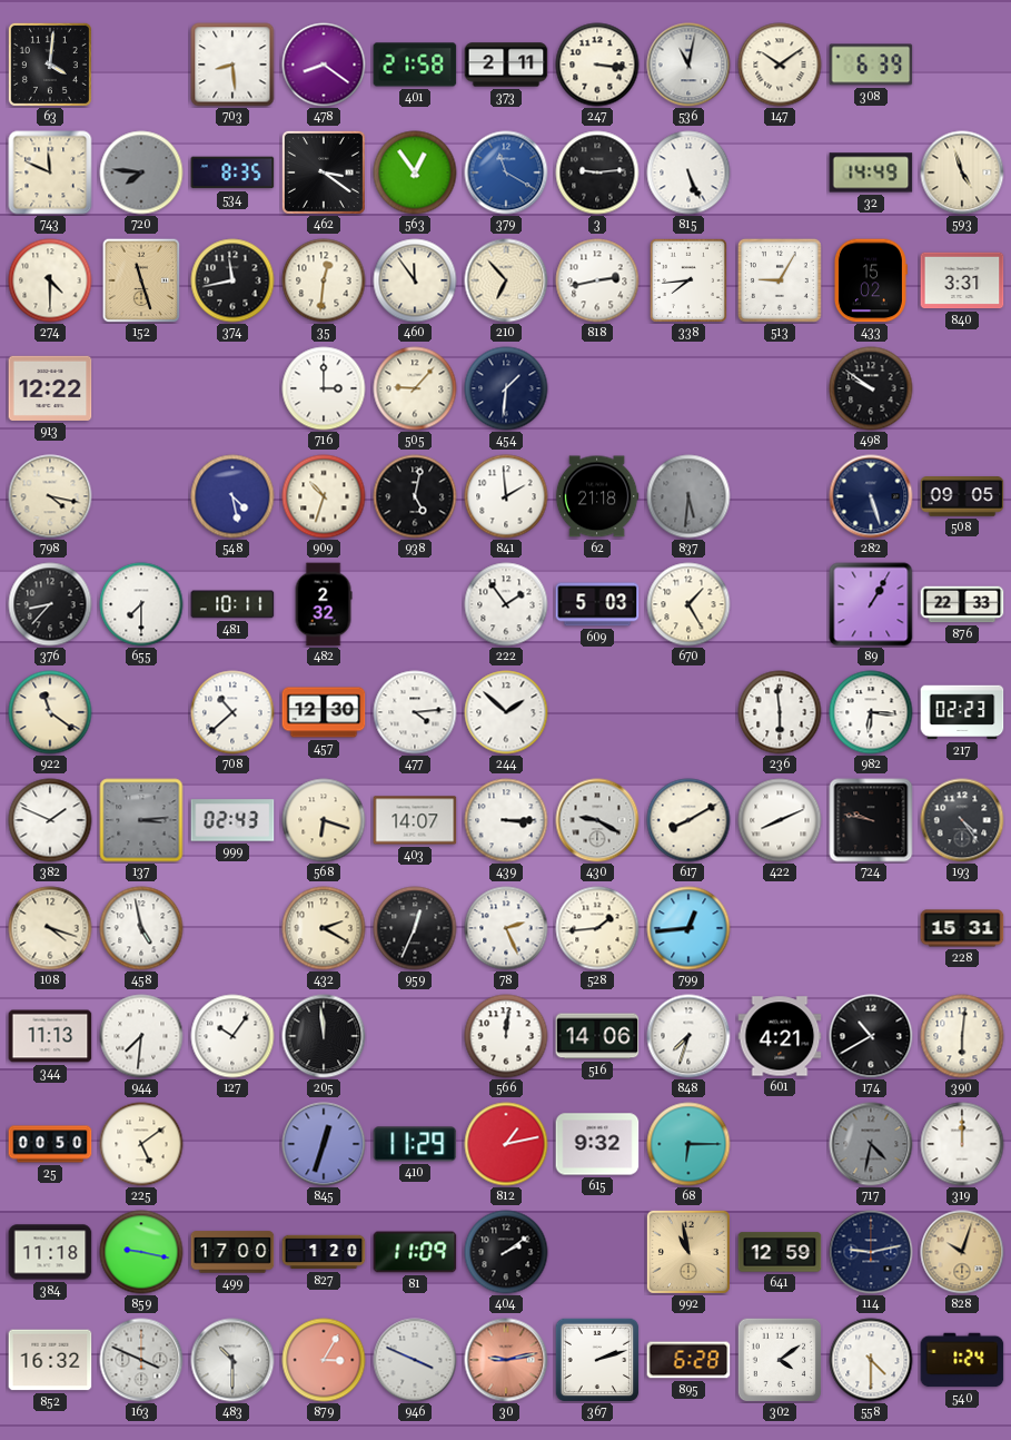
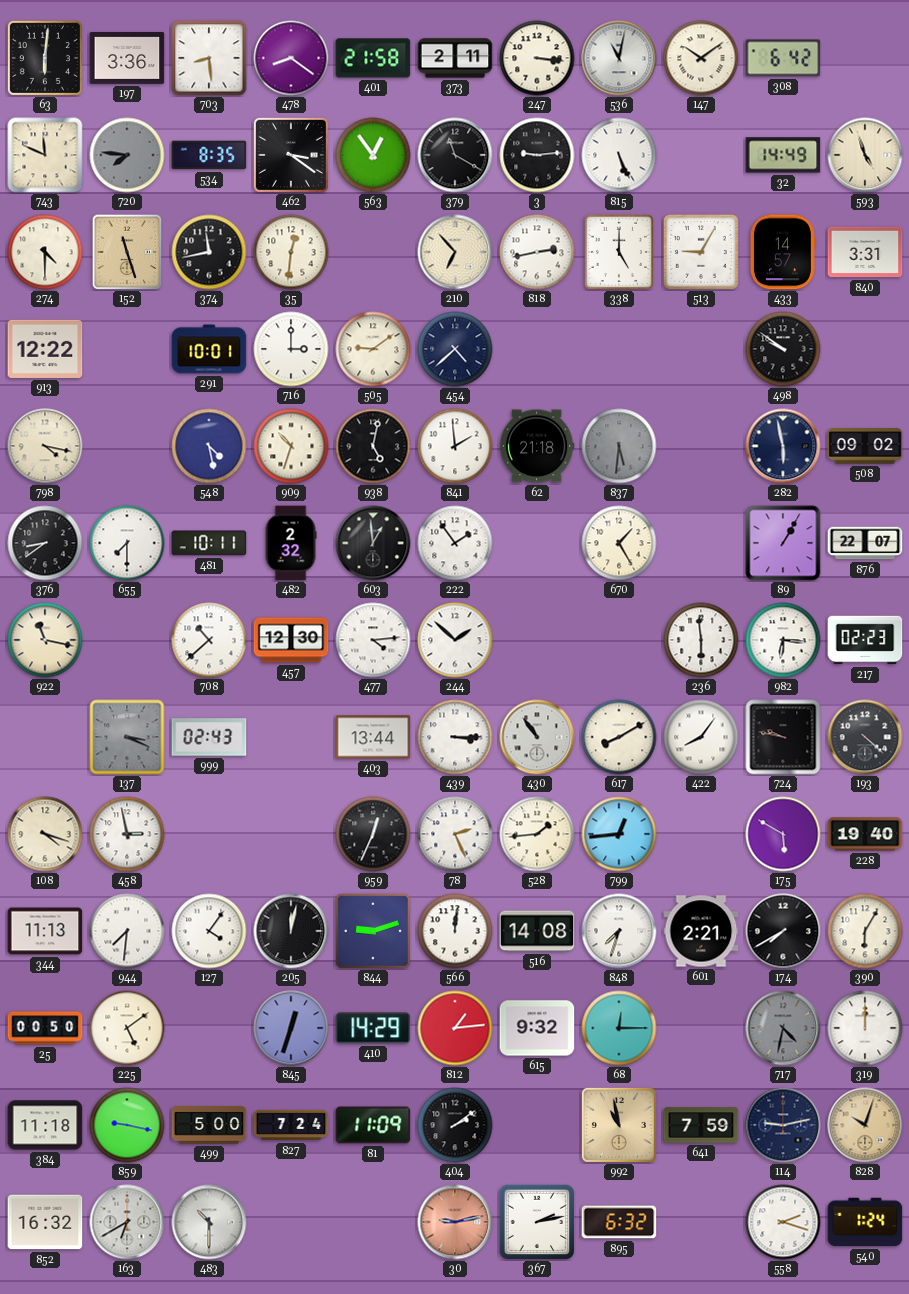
63: 4:01 -> 6:01
197: none -> 3:36
308: 6:39 -> 6:42
379 dial: blue -> black
460: 11:54 -> none
338: 7:44 -> 5:00
433: 15:02 -> 14:57
291: none -> 10:01
505: 9:07 -> 9:09
454: 1:31 -> 4:38
282: 5:27 -> 5:58
508: 09:05 -> 09:02
376: 8:37 -> 8:39
603: none -> 12:59
609: 5:03 -> none
876: 22:33 -> 22:07
922: 11:21 -> 11:17
382: 1:49 -> none
137: 3:14 -> 3:19
568: 6:18 -> none
403: 14:07 -> 13:44
430: 9:20 -> 10:54
422: 8:11 -> 8:06
193: 4:24 -> 4:22
458: 4:58 -> 2:58
432: 2:20 -> none
175: none -> 5:50
228: 15:31 -> 19:40
127: 10:06 -> 4:06
205: 11:59 -> 12:02
844: none -> 9:12
516: 14:06 -> 14:08
601: 4:21 -> 2:21
174: 10:40 -> 7:40
390: 6:01 -> 6:05
410: 11:29 -> 14:29
812: 1:13 -> 1:14
68: 6:15 -> 12:15
499: 17:00 -> 5:00
827: 1:20 -> 7:24
641: 12:59 -> 7:59
163: 3:49 -> 6:40
879: 3:05 -> none
946: 3:49 -> none
367: 2:12 -> 2:13
895: 6:28 -> 6:32
302: 4:09 -> none
558: 4:30 -> 2:18
